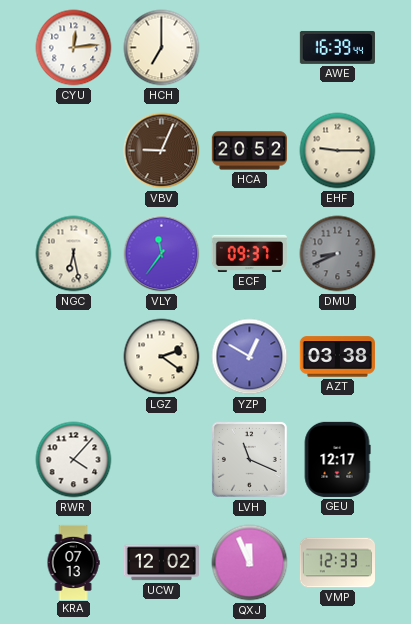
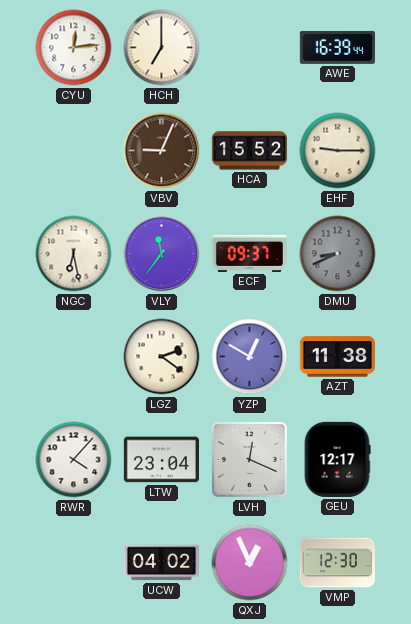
HCA: 20:52 -> 15:52
AZT: 03:38 -> 11:38
LTW: none -> 23:04
LVH: 11:19 -> 12:19
KRA: 07:13 -> none
UCW: 12:02 -> 04:02
QXJ: 11:56 -> 12:56
VMP: 12:33 -> 12:30
